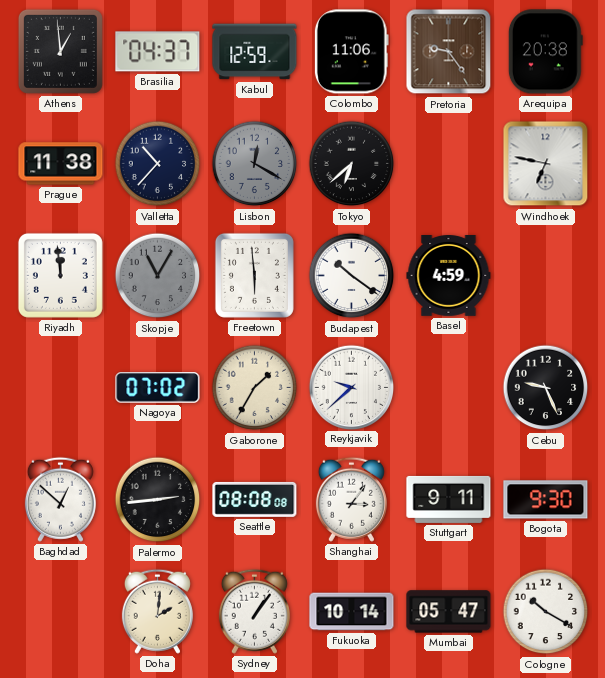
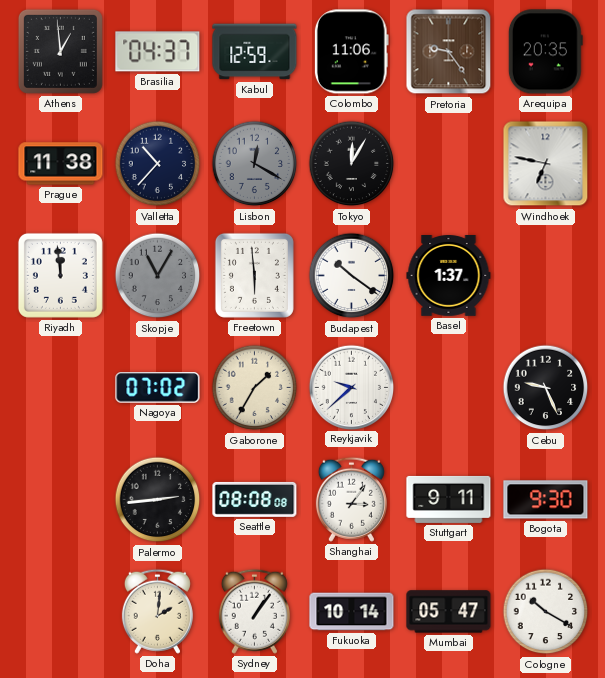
Arequipa: 20:38 -> 20:35
Tokyo: 6:38 -> 12:05
Basel: 4:59 -> 1:37
Baghdad: 12:52 -> none
